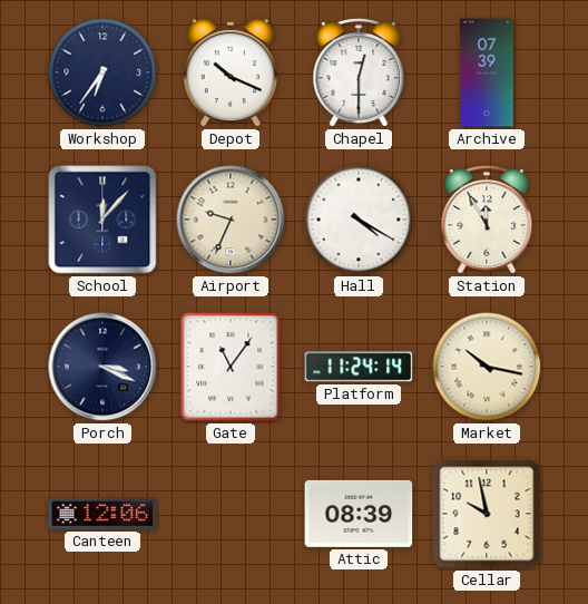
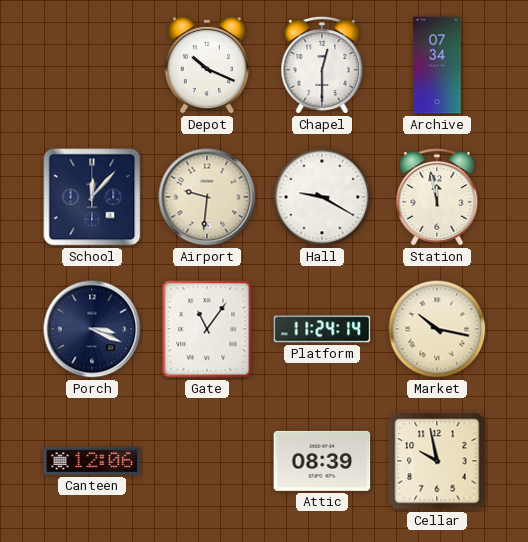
Workshop: 6:36 -> none
Archive: 07:39 -> 07:34
Airport: 9:34 -> 9:31
Hall: 4:20 -> 9:20
Station: 11:55 -> 11:58
